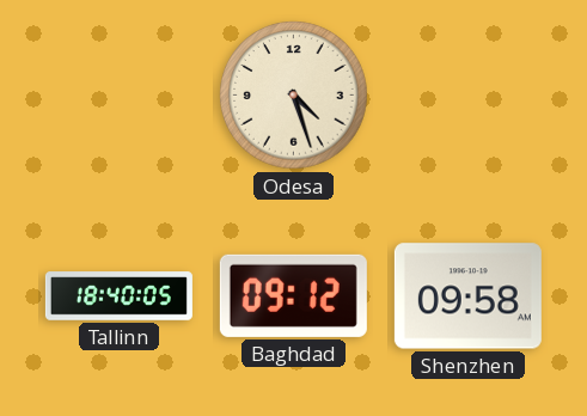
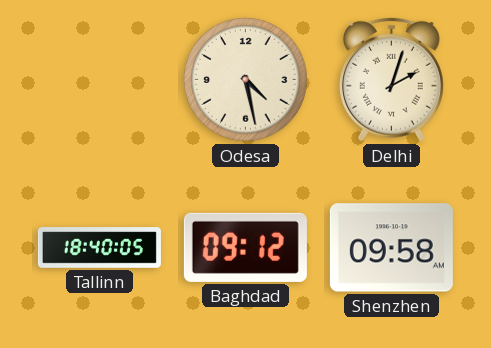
Odesa: 4:27 -> 4:28
Delhi: none -> 2:03
